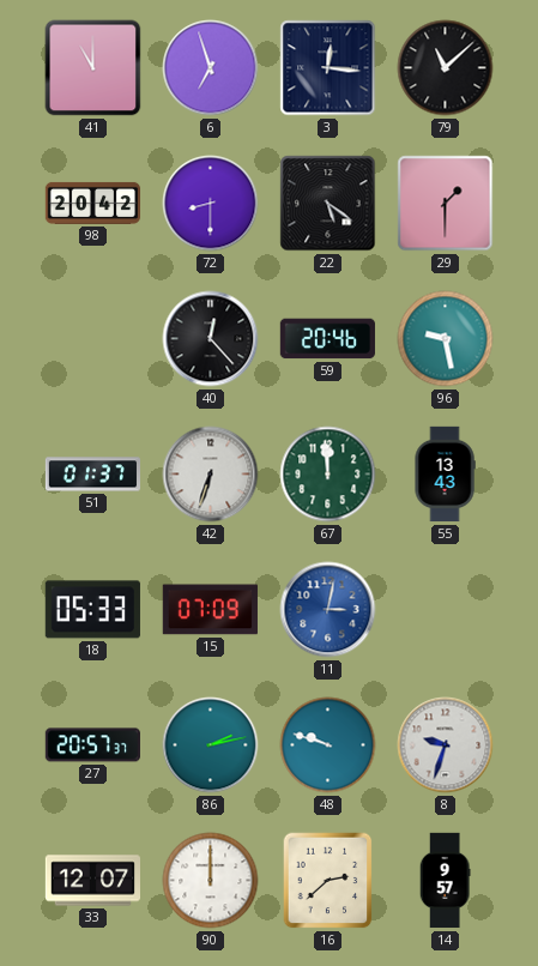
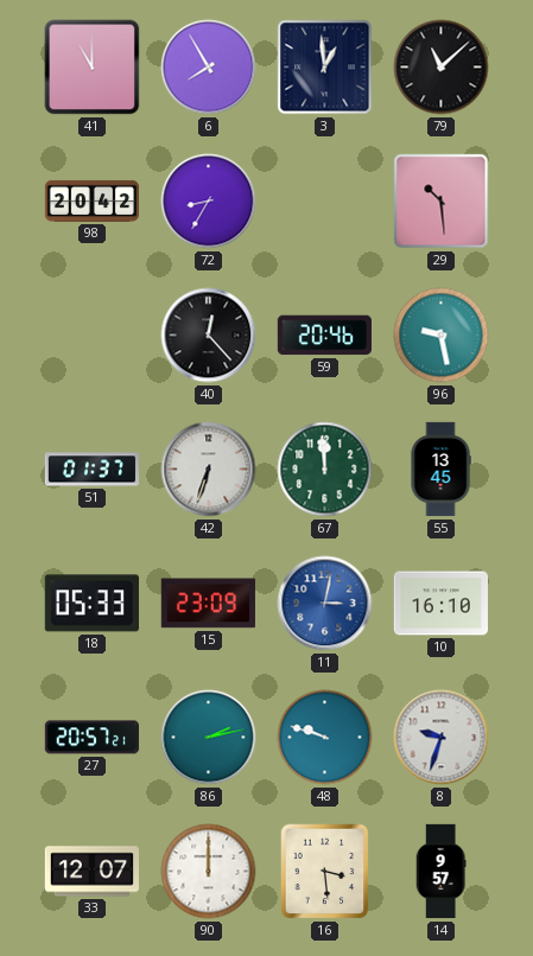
6: 6:57 -> 7:55
3: 12:16 -> 12:59
72: 8:30 -> 8:35
22: 5:21 -> none
29: 1:30 -> 10:29
55: 13:43 -> 13:45
15: 07:09 -> 23:09
10: none -> 16:10
27: 20:57:37 -> 20:57:21
16: 2:38 -> 3:29
